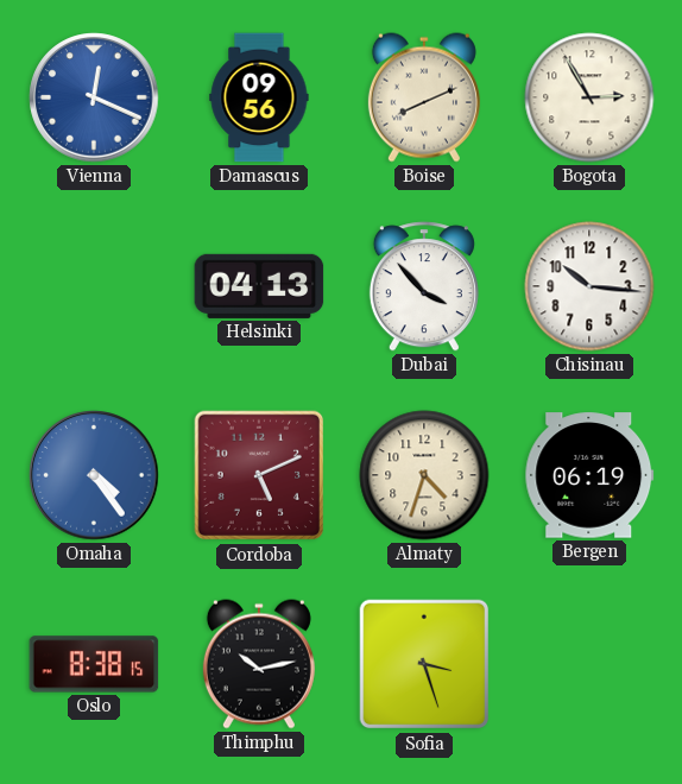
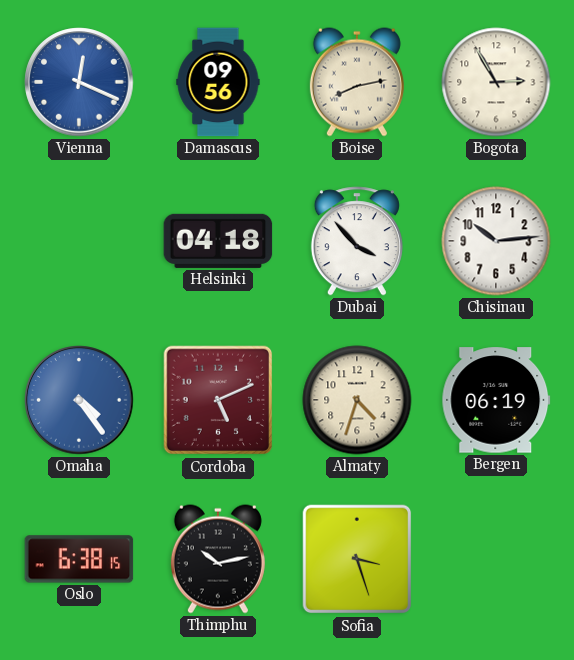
Boise: 8:11 -> 8:13
Helsinki: 04:13 -> 04:18
Chisinau: 10:16 -> 10:14
Oslo: 8:38 -> 6:38
